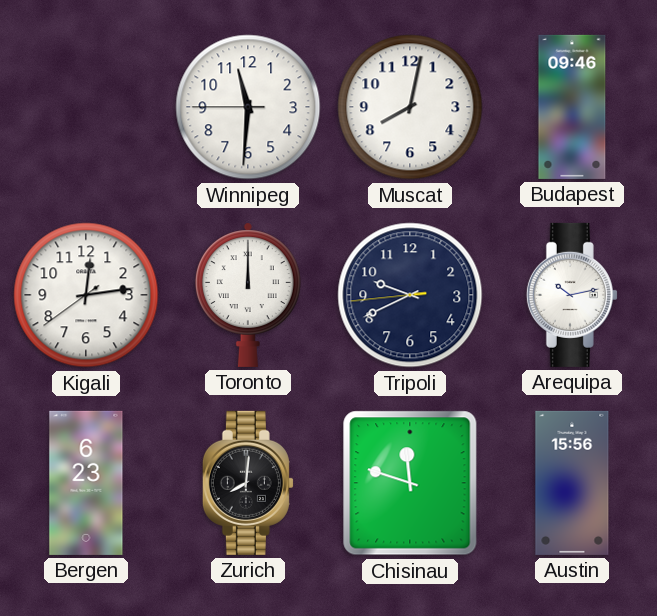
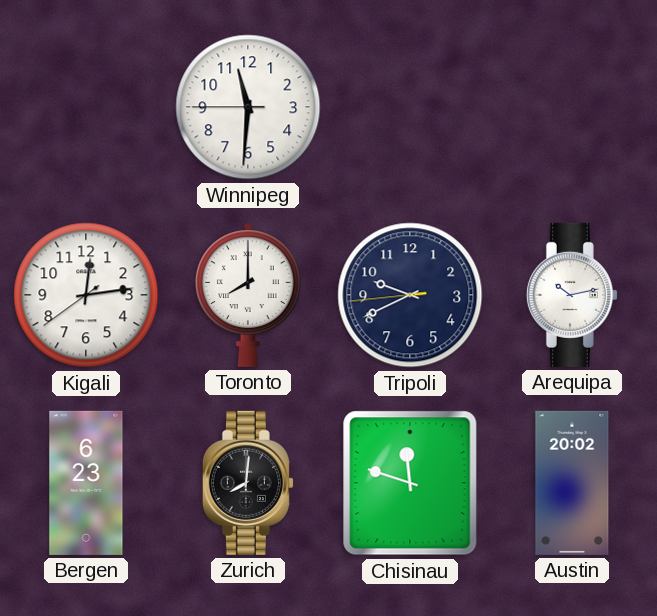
Muscat: 8:02 -> none
Budapest: 09:46 -> none
Toronto: 12:00 -> 8:00
Austin: 15:56 -> 20:02
